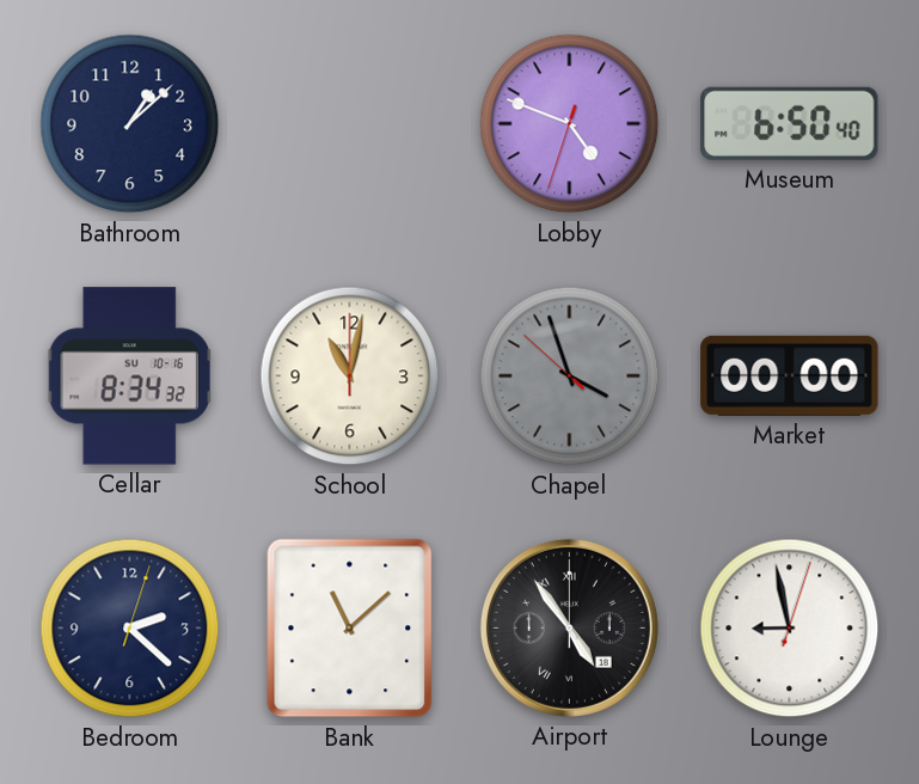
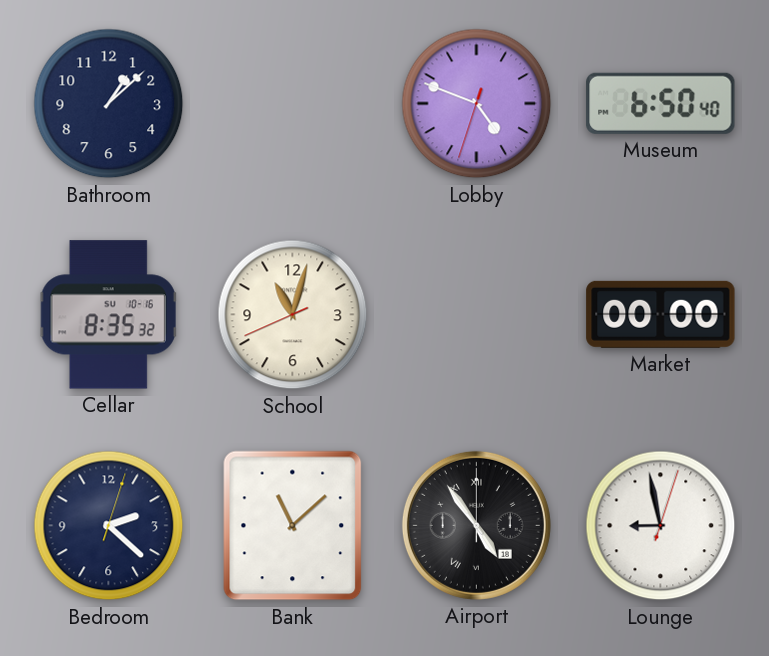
Cellar: 8:34 -> 8:35
School: 11:02:00 -> 11:02:41
Chapel: 3:56 -> none
